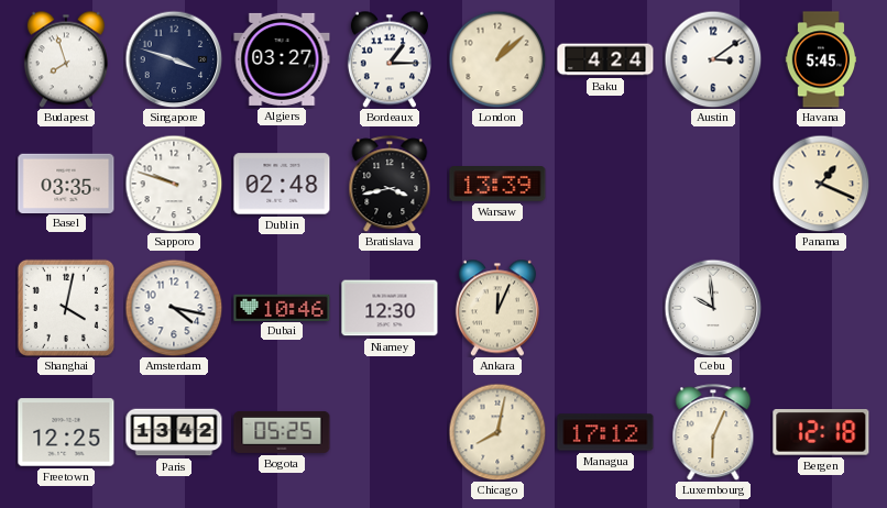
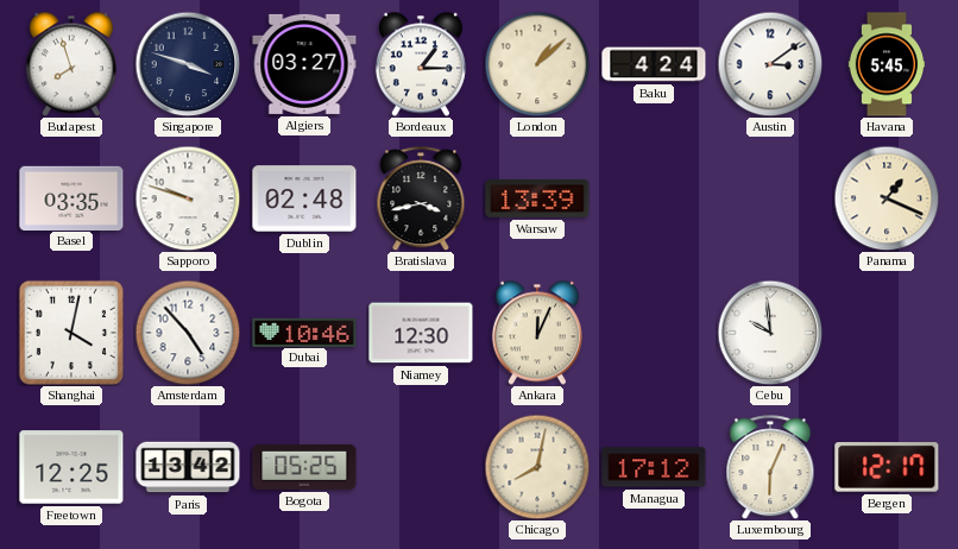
Amsterdam: 4:17 -> 4:53
Bergen: 12:18 -> 12:17
